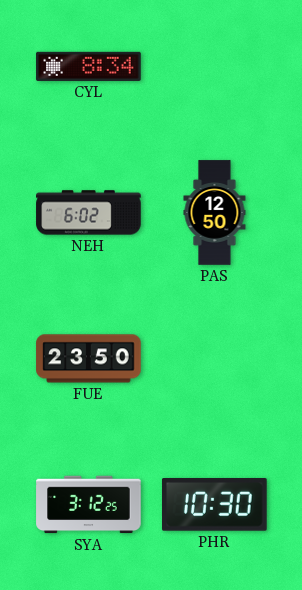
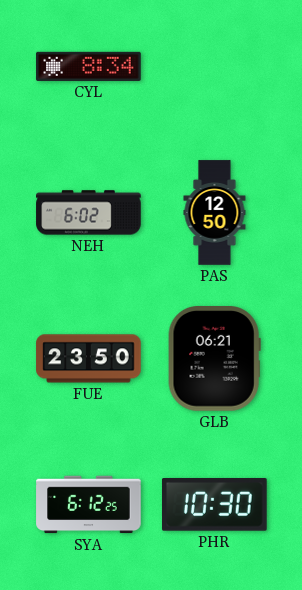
GLB: none -> 06:21
SYA: 3:12 -> 6:12
